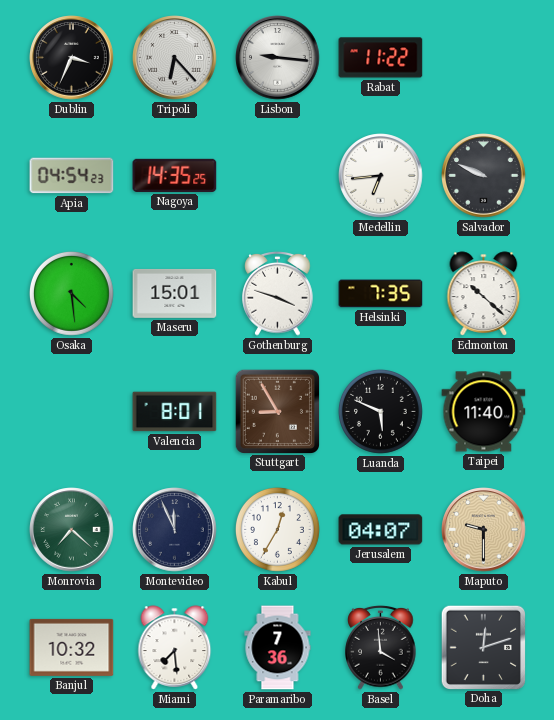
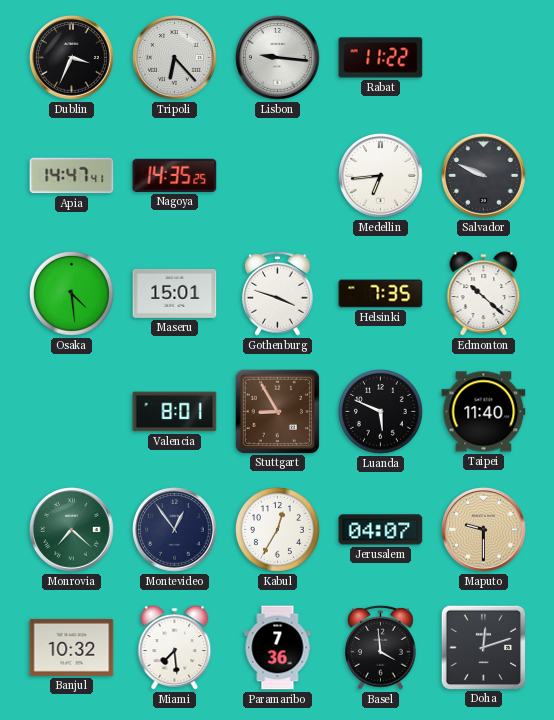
Apia: 04:54 -> 14:47
Montevideo: 11:56 -> 12:54
